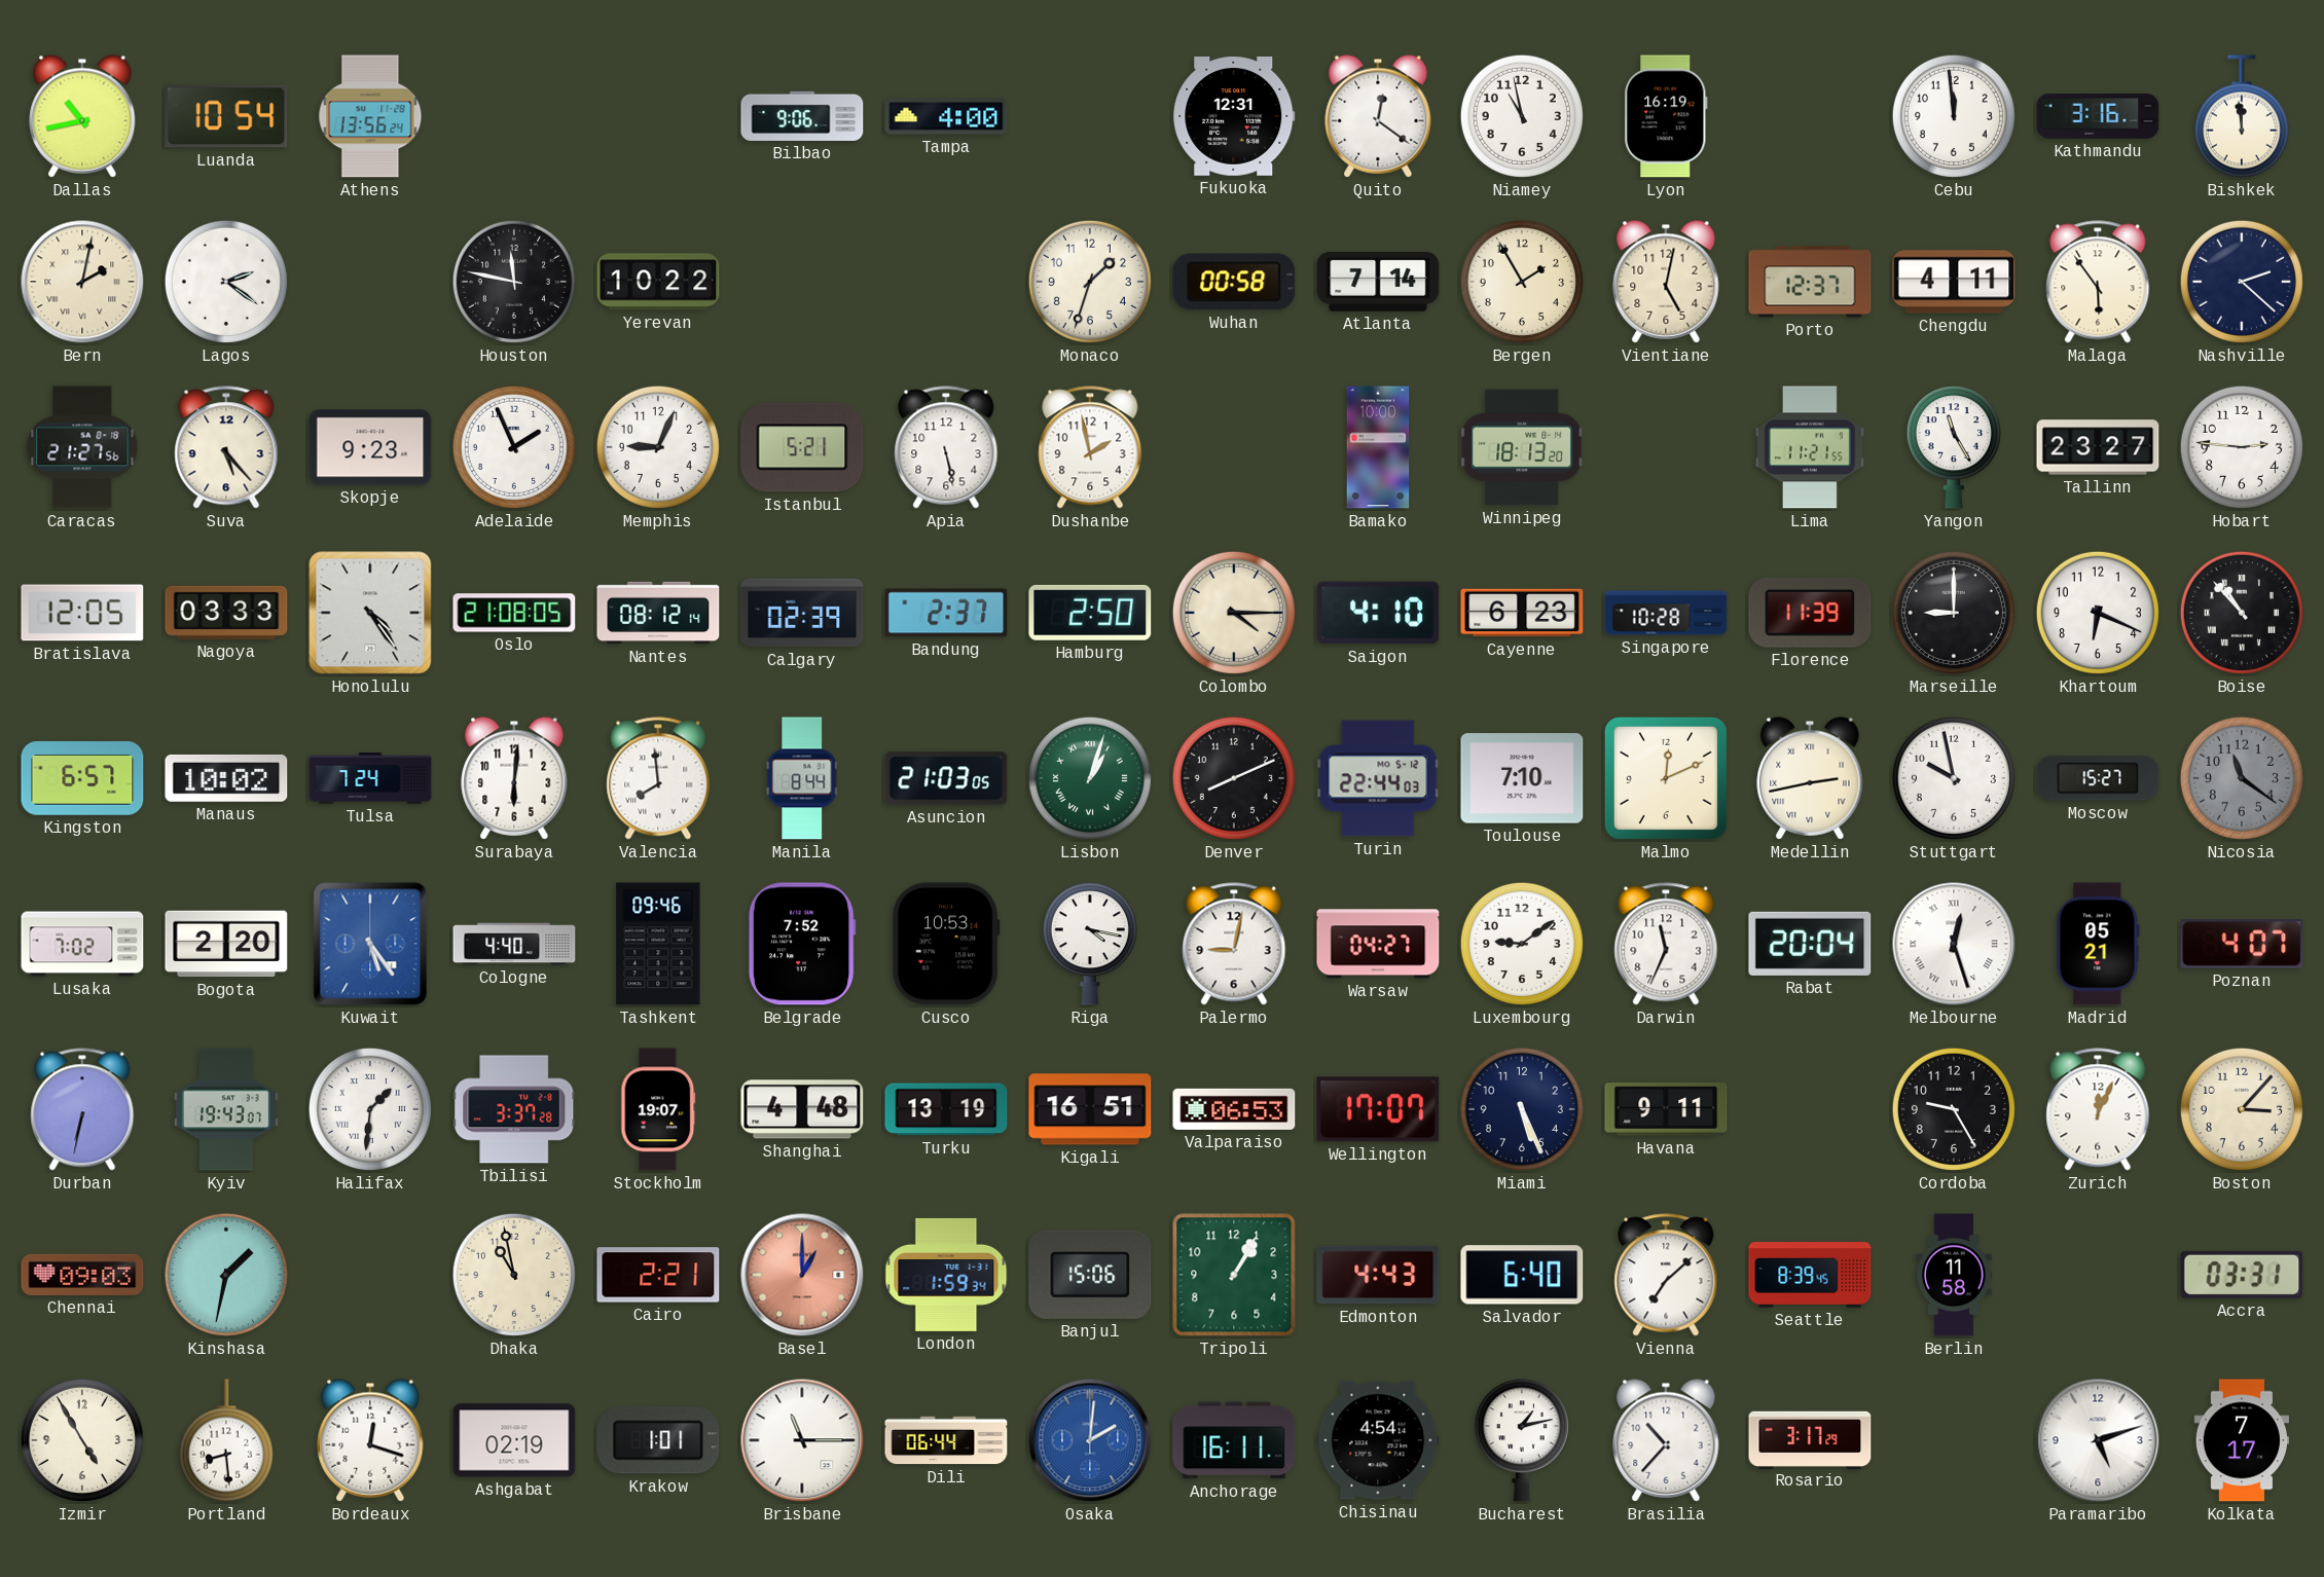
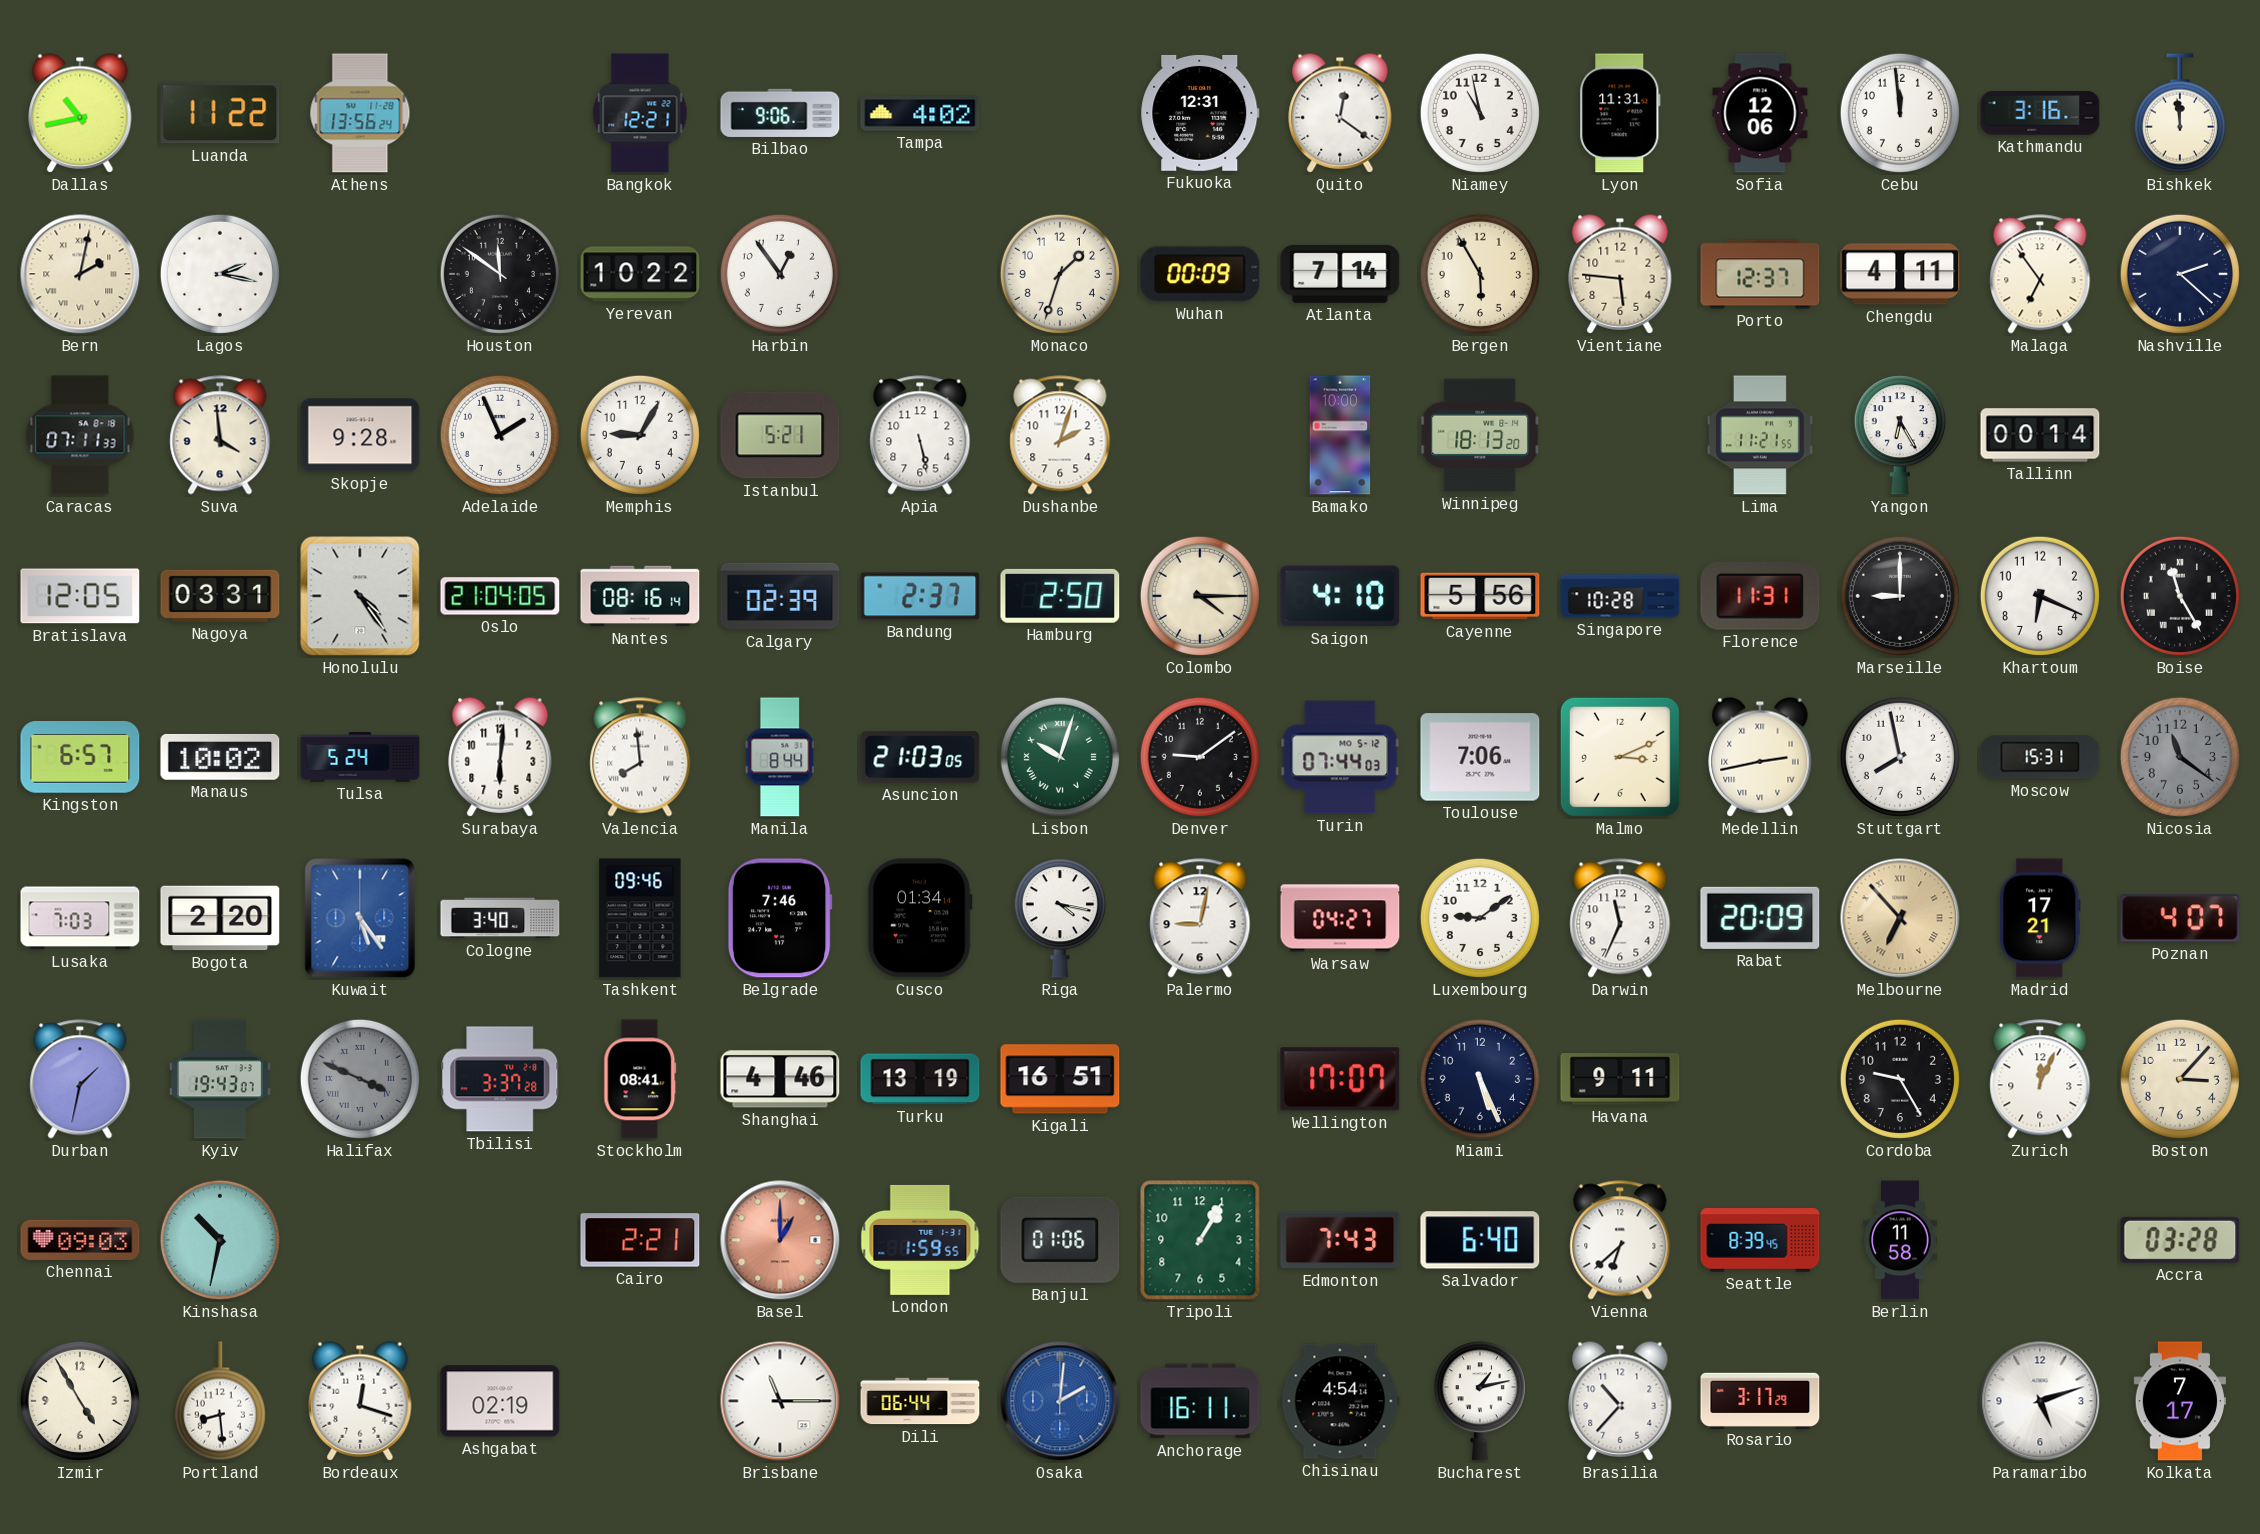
Luanda: 10:54 -> 11:22
Bangkok: none -> 12:21
Tampa: 4:00 -> 4:02
Lyon: 16:19 -> 11:31
Sofia: none -> 12:06
Lagos: 2:21 -> 2:17
Houston: 11:47 -> 11:51
Harbin: none -> 12:54
Wuhan: 00:58 -> 00:09
Bergen: 1:55 -> 5:55
Vientiane: 5:02 -> 5:46
Malaga: 5:54 -> 6:54
Caracas: 21:27 -> 07:11
Suva: 5:23 -> 3:59
Skopje: 9:23 -> 9:28
Memphis: 9:04 -> 9:05
Dushanbe: 1:58 -> 2:03
Yangon: 11:25 -> 6:25
Tallinn: 23:27 -> 00:14
Hobart: 2:46 -> none
Nagoya: 03:33 -> 03:31
Oslo: 21:08 -> 21:04
Nantes: 08:12 -> 08:16
Cayenne: 6:23 -> 5:56
Florence: 11:39 -> 11:31
Boise: 10:53 -> 11:25
Tulsa: 7:24 -> 5:24
Lisbon: 1:03 -> 10:03
Denver: 8:11 -> 9:09
Turin: 22:44 -> 07:44
Toulouse: 7:10 -> 7:06
Malmo: 12:11 -> 3:11
Stuttgart: 9:58 -> 7:58
Moscow: 15:27 -> 15:31
Lusaka: 7:02 -> 7:03
Cologne: 4:40 -> 3:40
Belgrade: 7:52 -> 7:46
Cusco: 10:53 -> 01:34
Rabat: 20:04 -> 20:09
Melbourne: 12:27 -> 6:53
Melbourne dial: white -> champagne
Madrid: 05:21 -> 17:21
Durban: 6:32 -> 1:32
Halifax: 1:31 -> 3:49
Halifax dial: white -> grey
Stockholm: 19:07 -> 08:41
Shanghai: 4:48 -> 4:46
Valparaiso: 06:53 -> none
Kinshasa: 1:32 -> 10:32
Dhaka: 10:58 -> none
London: 1:59:34 -> 1:59:55
Banjul: 15:06 -> 01:06
Edmonton: 4:43 -> 7:43
Vienna: 7:08 -> 6:38
Accra: 03:31 -> 03:28
Krakow: 1:01 -> none
